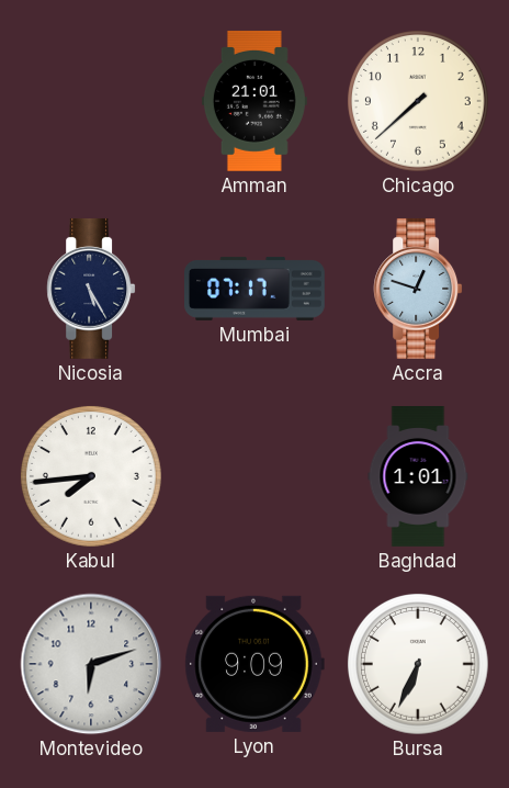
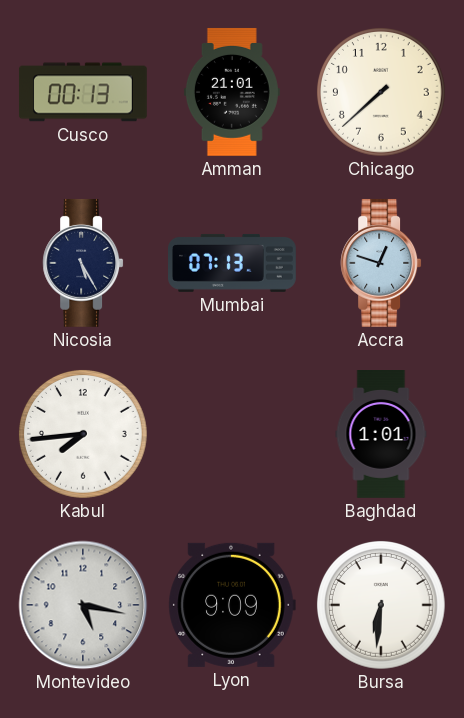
Cusco: none -> 00:13
Mumbai: 07:17 -> 07:13
Montevideo: 6:12 -> 5:17
Bursa: 6:34 -> 6:31
